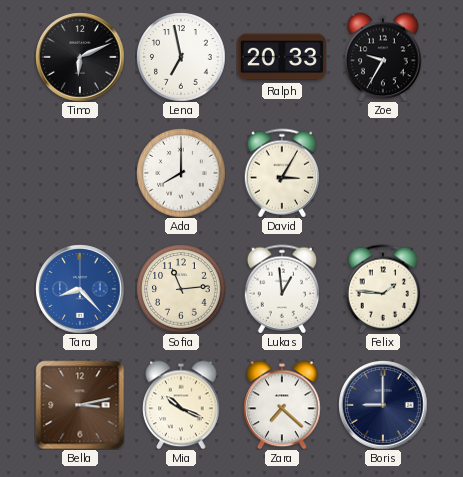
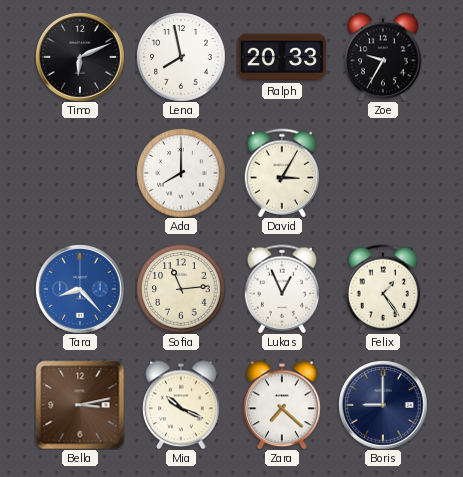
Lena: 6:58 -> 7:58
Lukas: 12:59 -> 12:56
Felix: 1:46 -> 1:24
